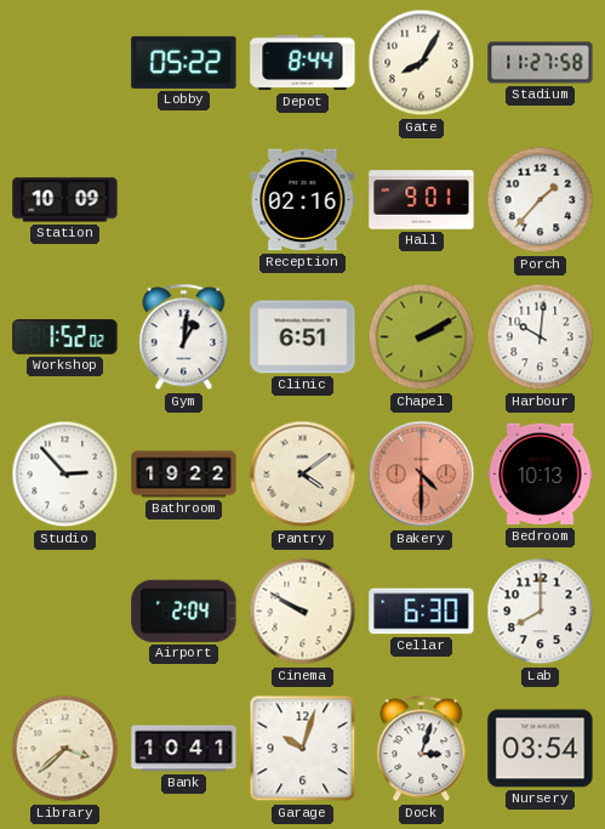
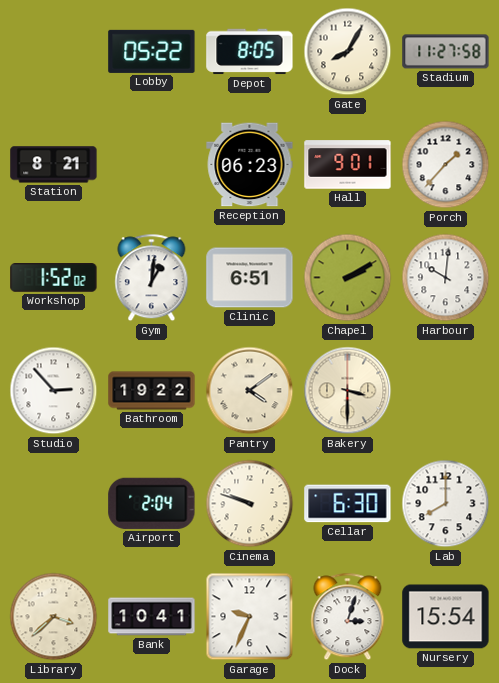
Depot: 8:44 -> 8:05
Station: 10:09 -> 8:21
Reception: 02:16 -> 06:23
Bakery: 4:30 -> 3:30
Bakery dial: salmon -> cream
Bedroom: 10:13 -> none
Cinema: 9:50 -> 9:48
Garage: 10:03 -> 9:34
Nursery: 03:54 -> 15:54
